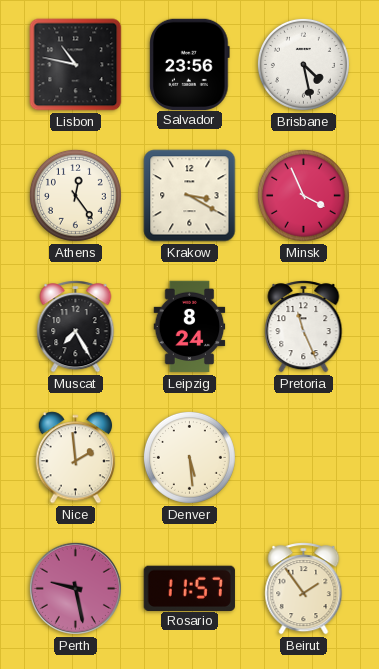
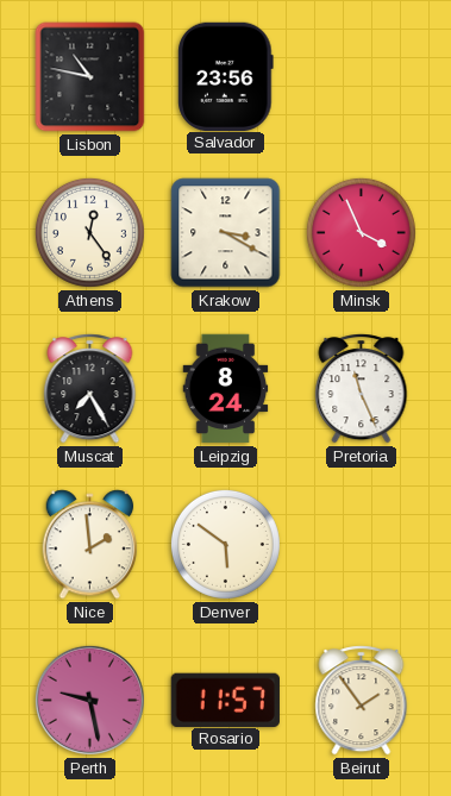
Brisbane: 4:28 -> none
Denver: 5:29 -> 5:51
